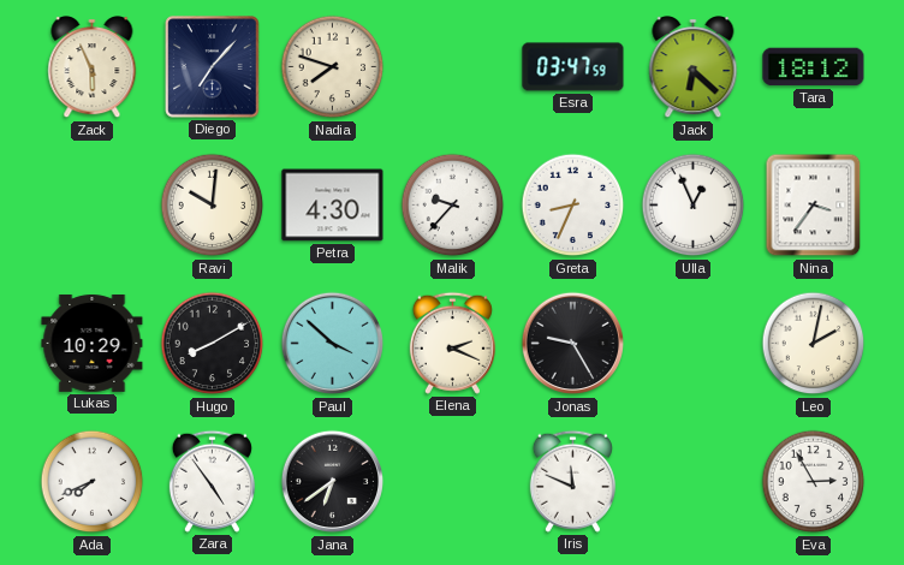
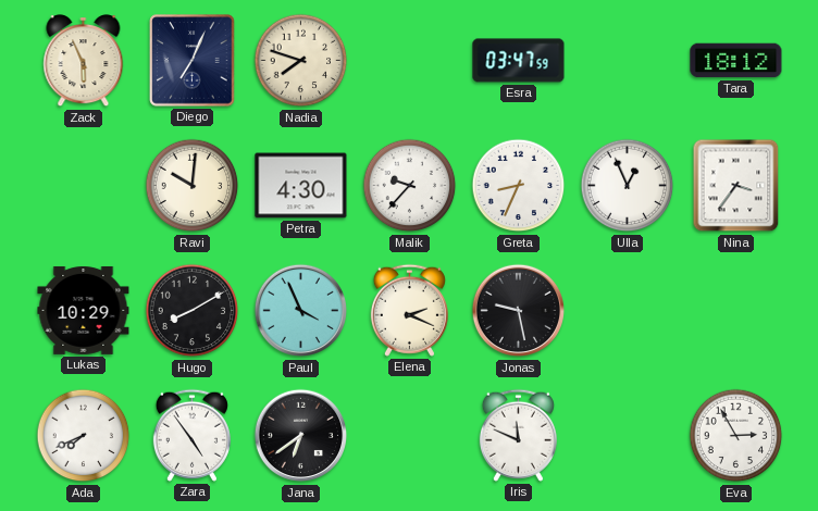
Diego: 7:07 -> 7:04
Jack: 6:22 -> none
Paul: 3:52 -> 3:56
Jonas: 9:25 -> 9:28
Leo: 2:02 -> none
